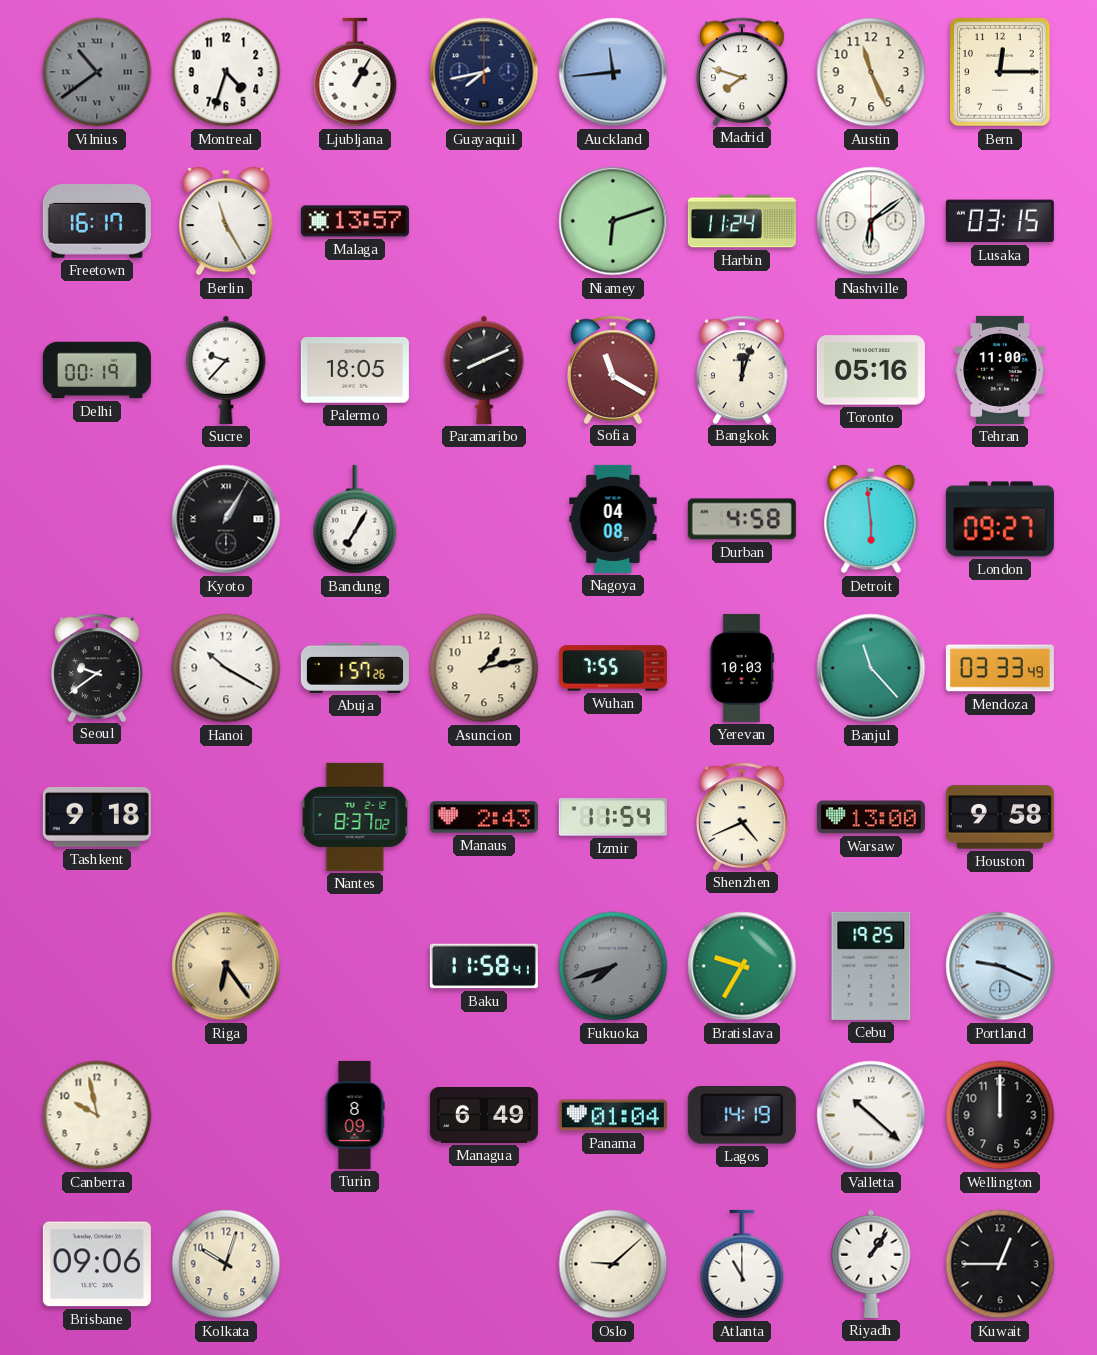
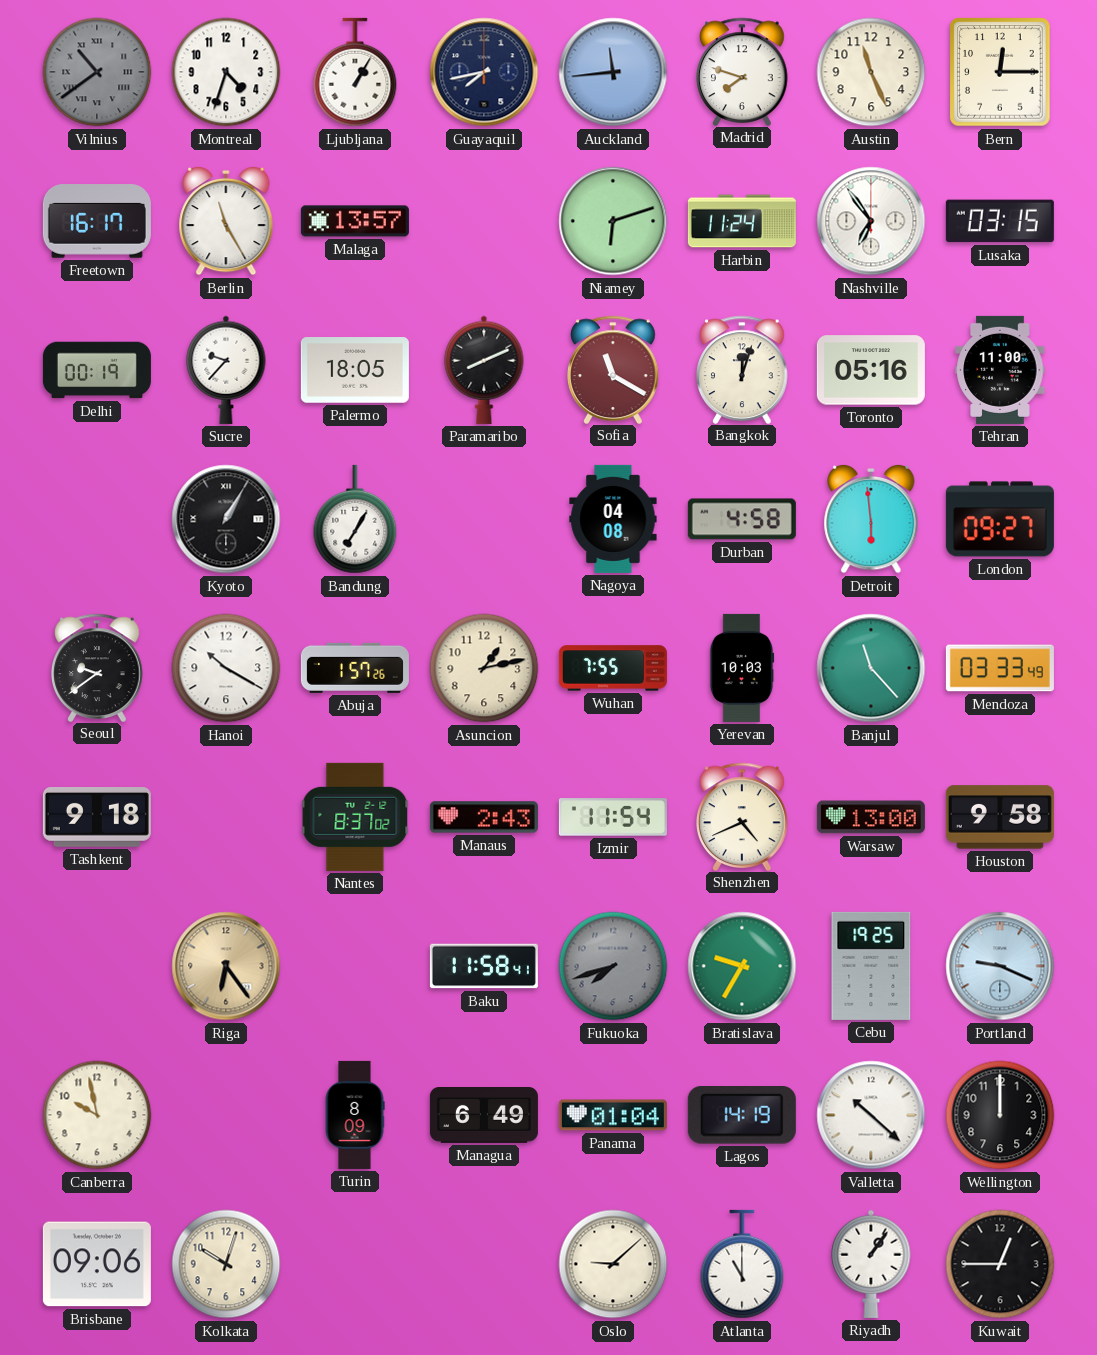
Nashville: 6:09 -> 6:54
